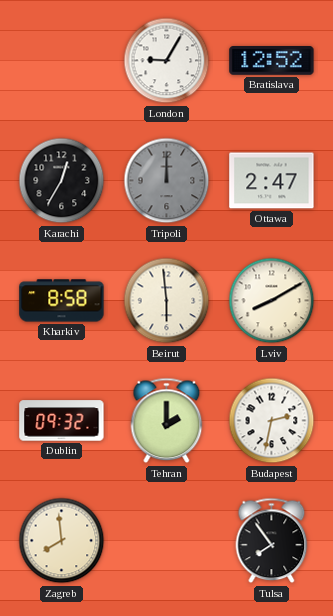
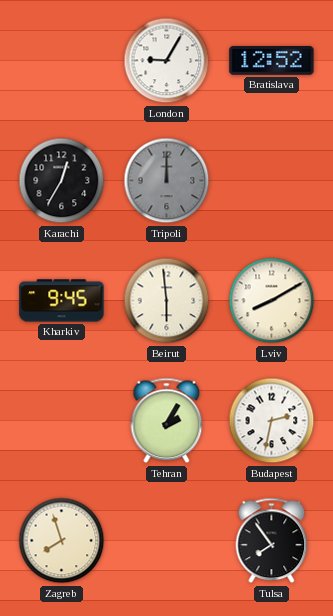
Ottawa: 2:47 -> none
Kharkiv: 8:58 -> 9:45
Dublin: 09:32 -> none
Tehran: 2:00 -> 2:05
Zagreb: 7:59 -> 7:57
